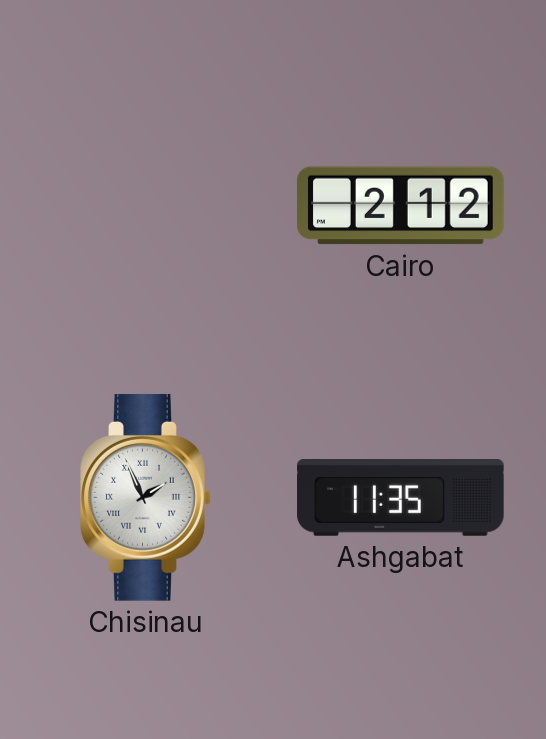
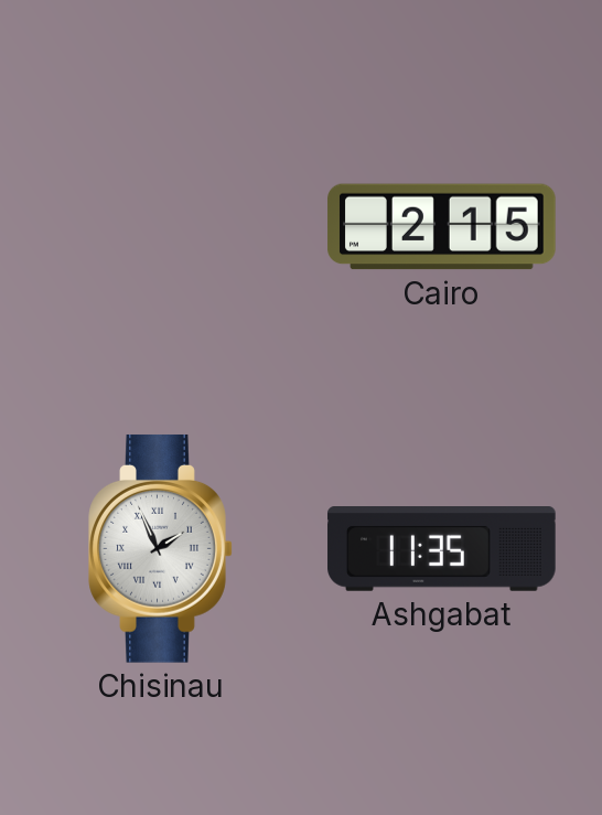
Cairo: 2:12 -> 2:15
